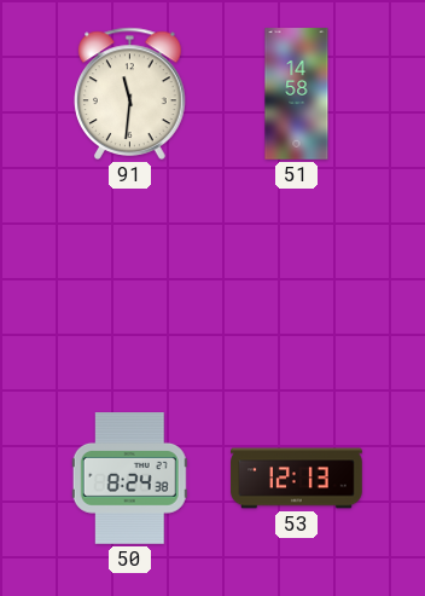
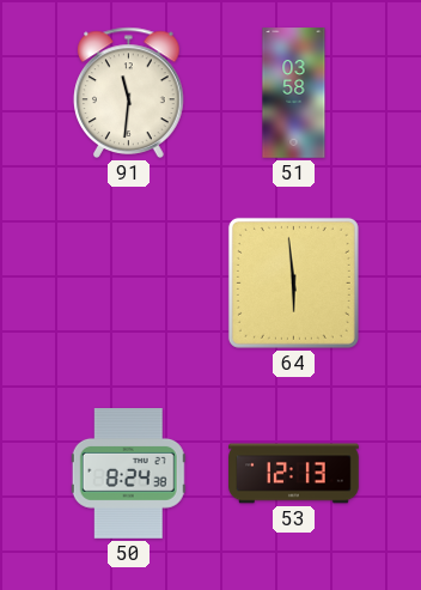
51: 14:58 -> 03:58
64: none -> 5:59
